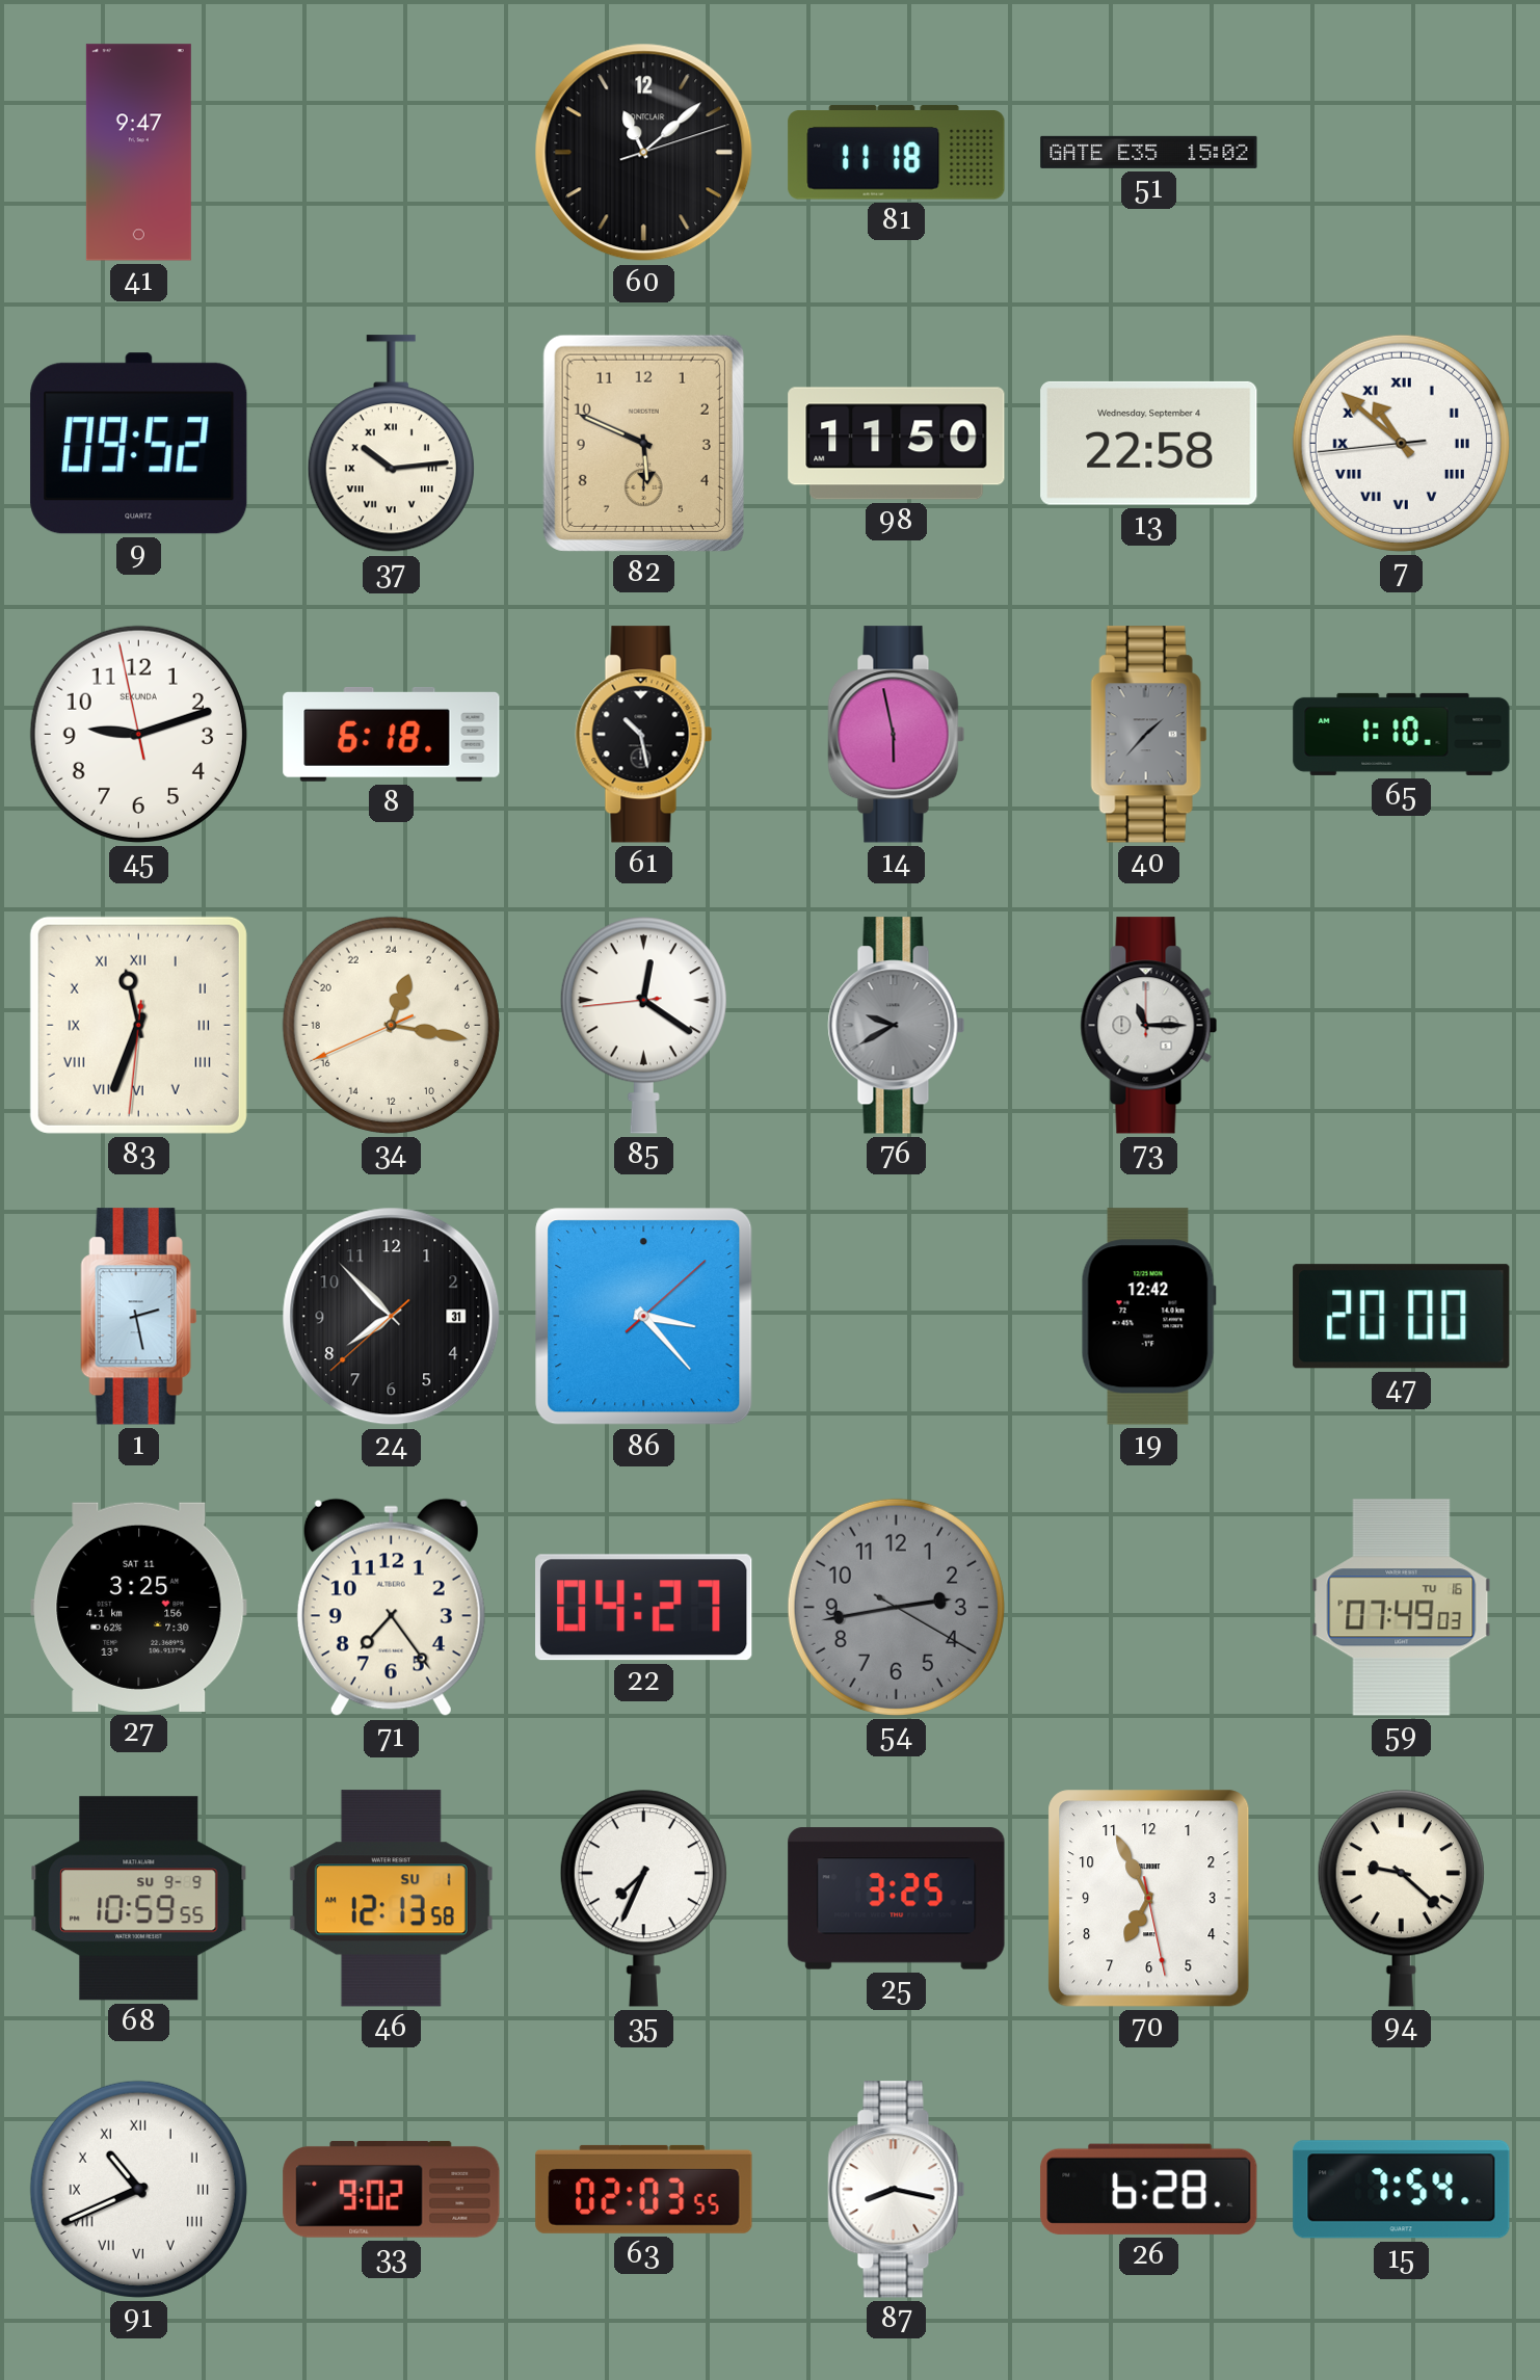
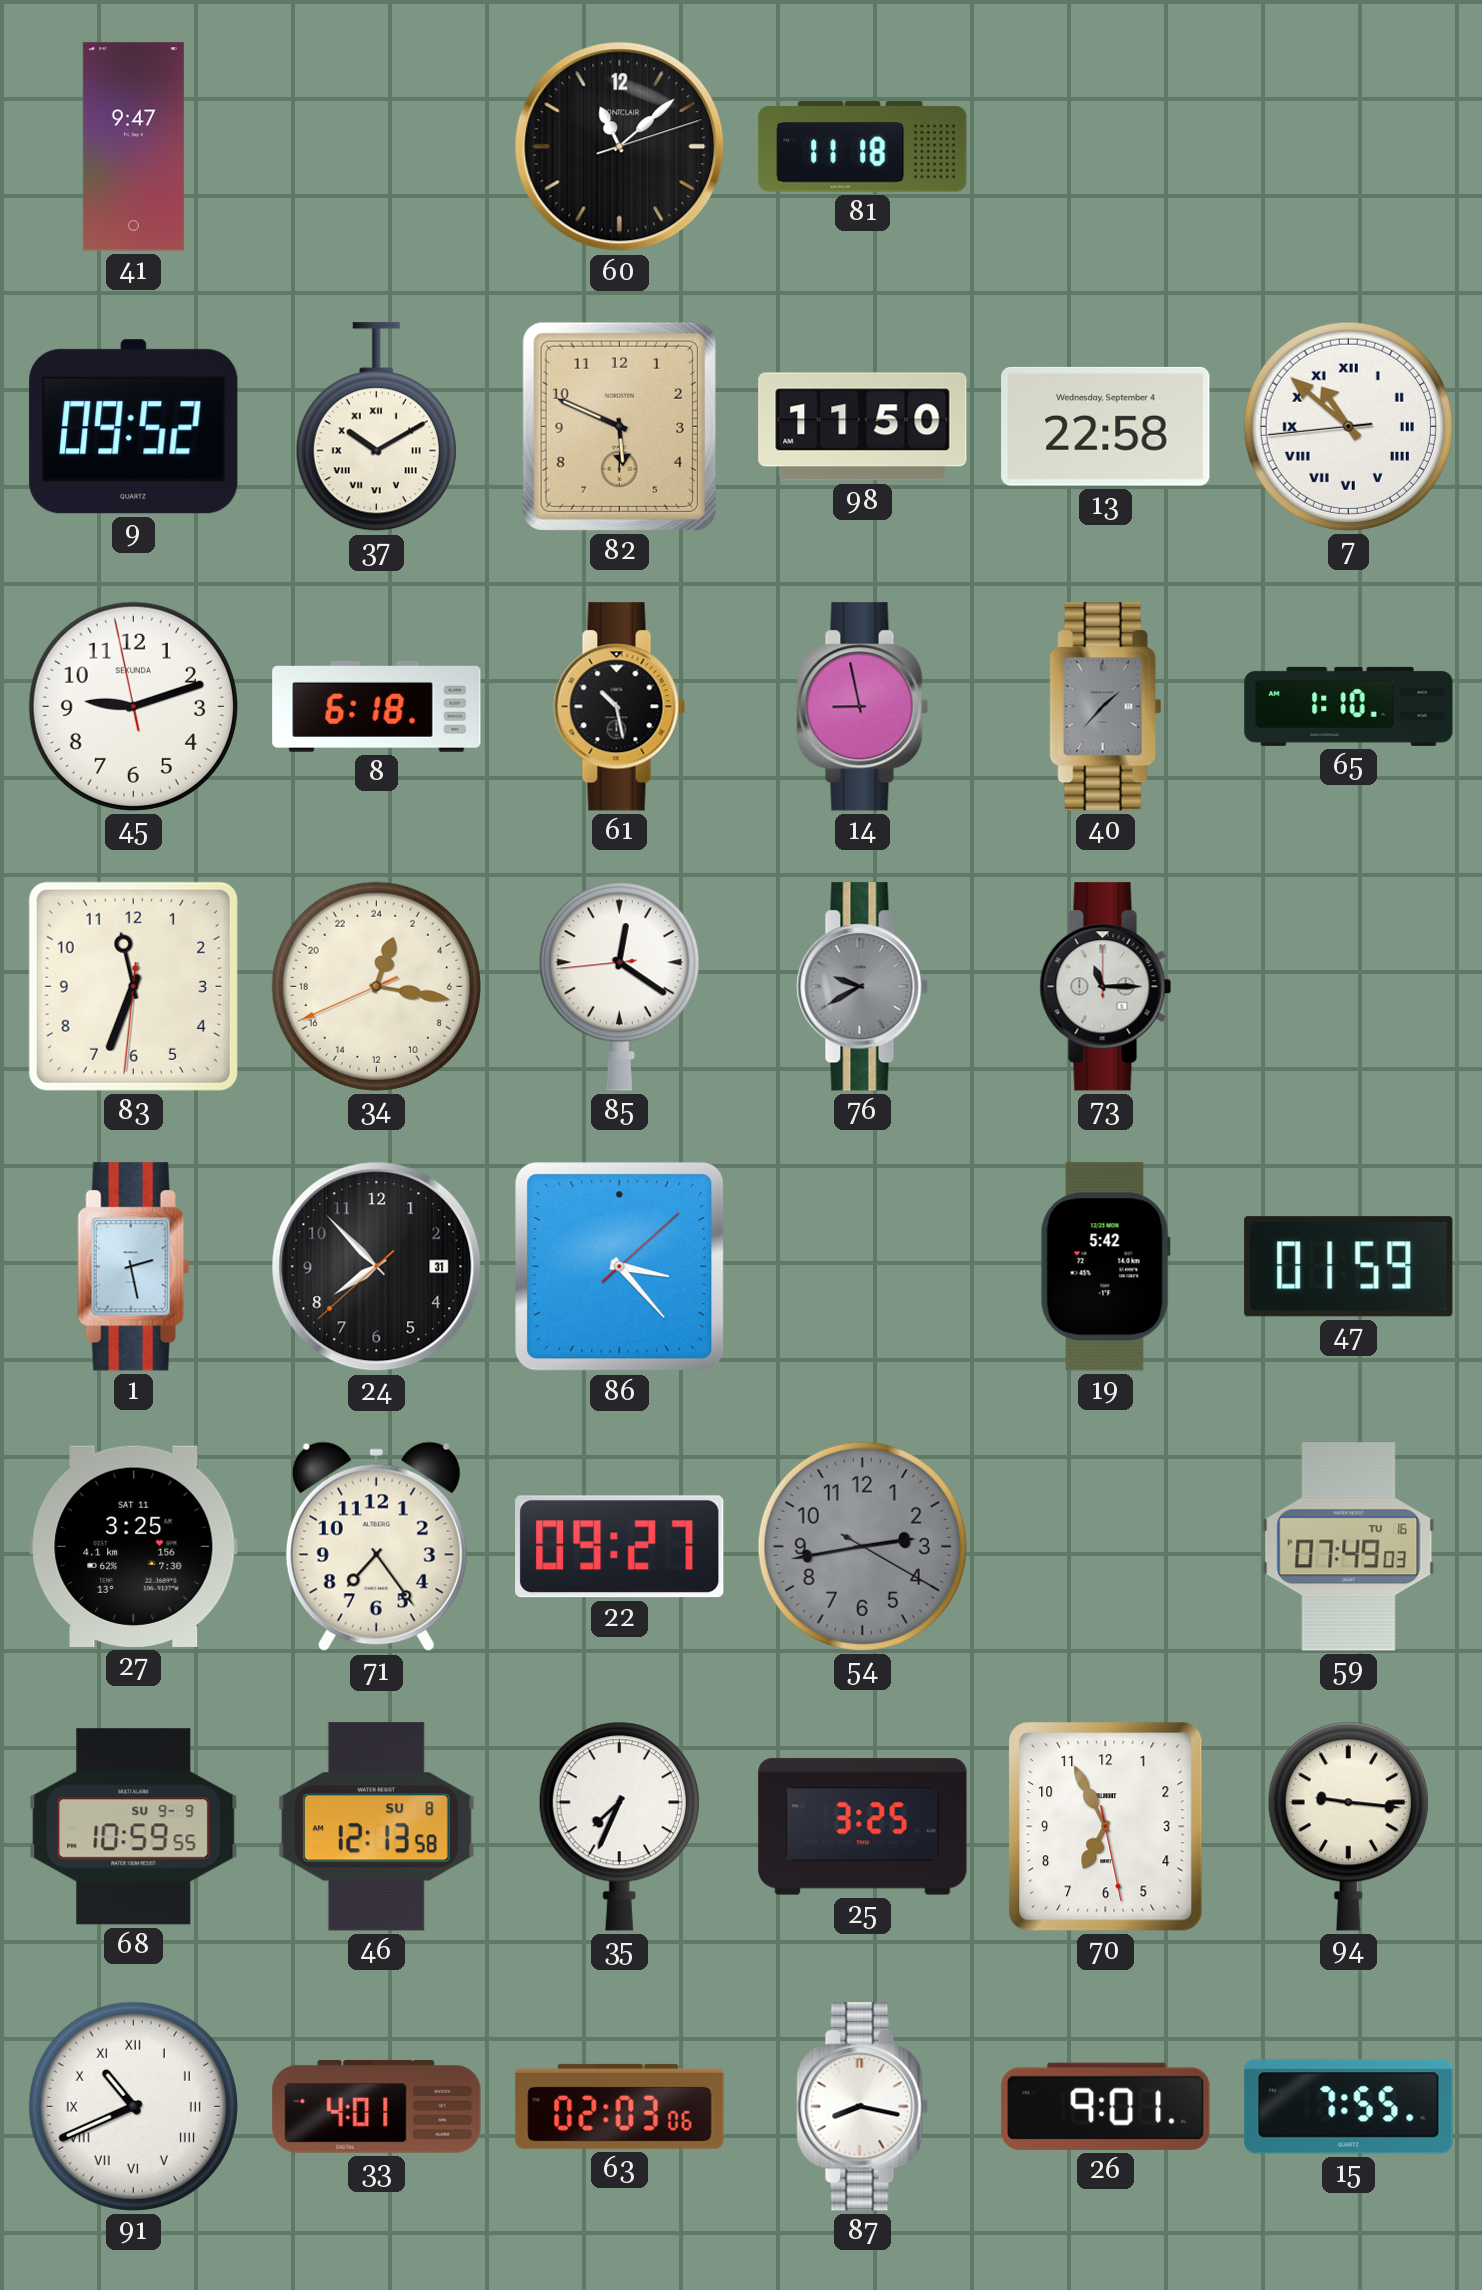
51: 15:02 -> none
37: 10:14 -> 10:10
14: 5:58 -> 8:58
83 numerals: Roman -> Arabic
19: 12:42 -> 5:42
47: 20:00 -> 01:59
22: 04:27 -> 09:27
46 date: SU 1 -> SU 8
94: 9:22 -> 9:16
33: 9:02 -> 4:01
63: 02:03:55 -> 02:03:06
26: 6:28 -> 9:01
15: 7:54 -> 7:55
